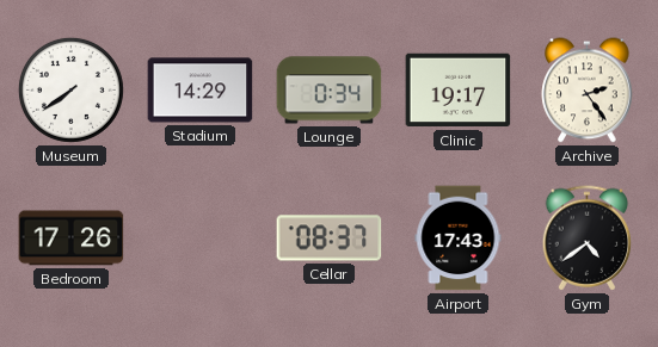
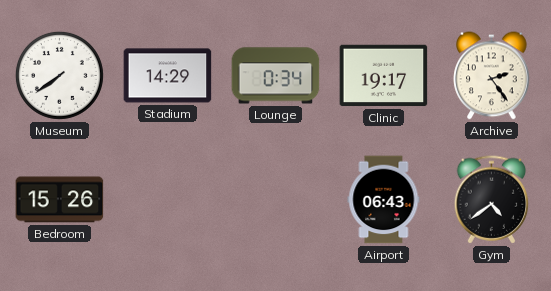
Bedroom: 17:26 -> 15:26
Cellar: 08:37 -> none
Airport: 17:43 -> 06:43
